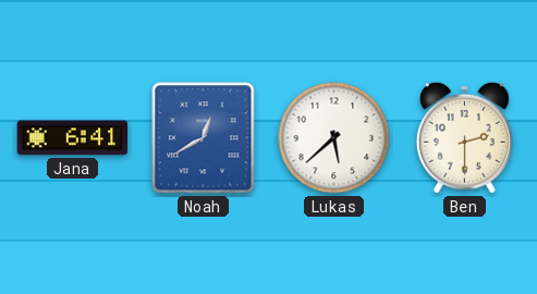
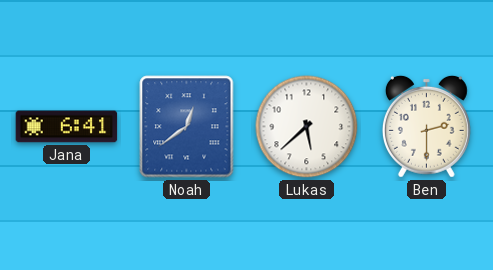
Noah: 12:40 -> 12:39
